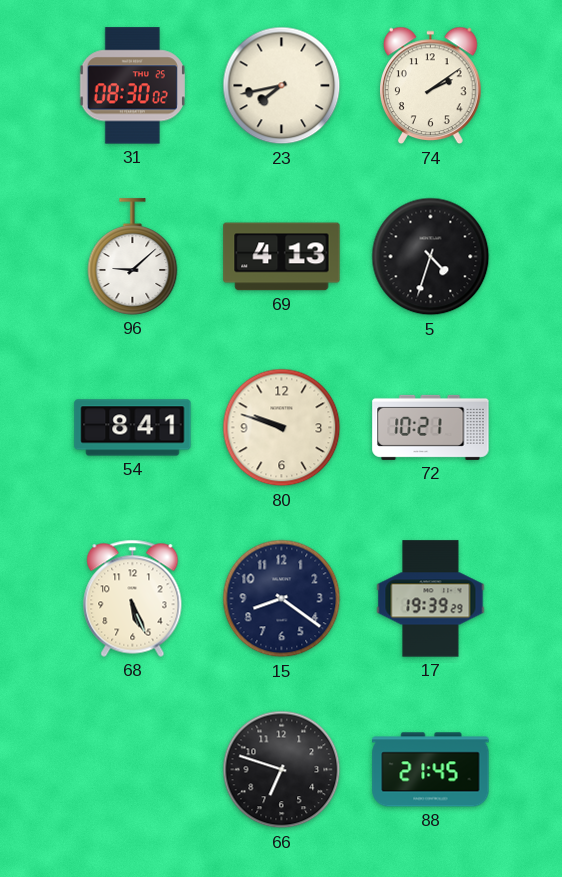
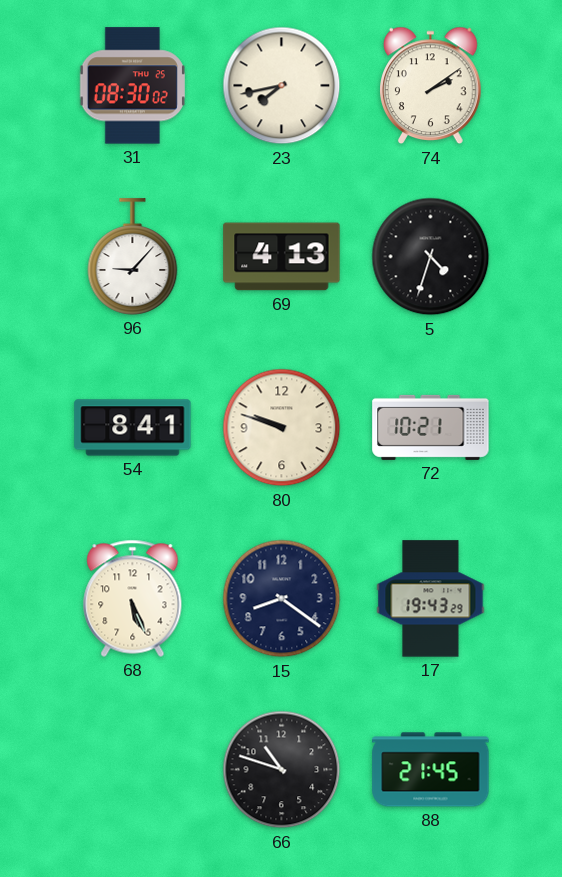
96: 9:08 -> 9:07
17: 19:39 -> 19:43
66: 6:48 -> 10:48
